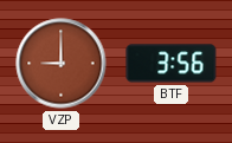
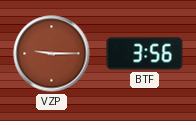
VZP: 9:00 -> 9:15
